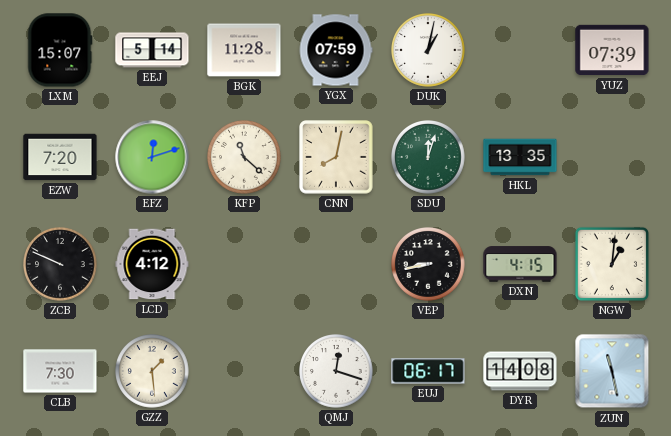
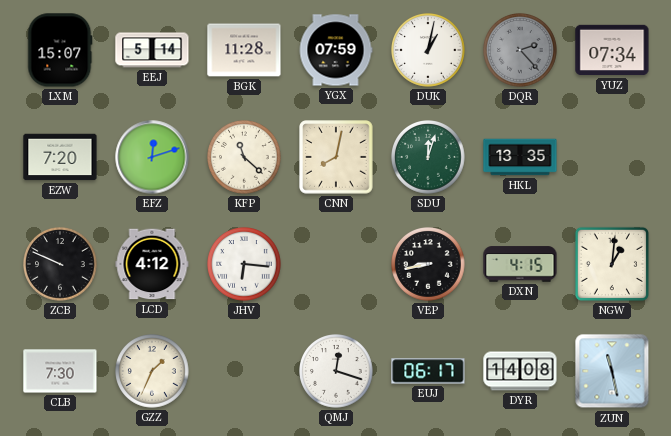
DQR: none -> 2:23
YUZ: 07:39 -> 07:34
JHV: none -> 6:16
GZZ: 1:29 -> 1:34
